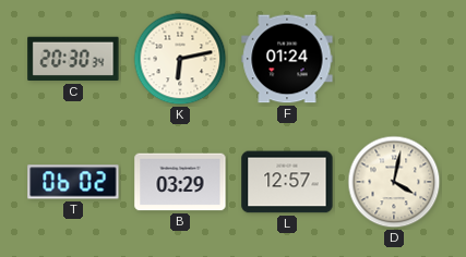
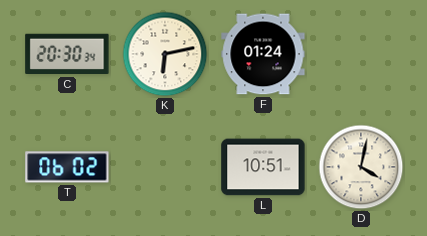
B: 03:29 -> none
L: 12:57 -> 10:51
